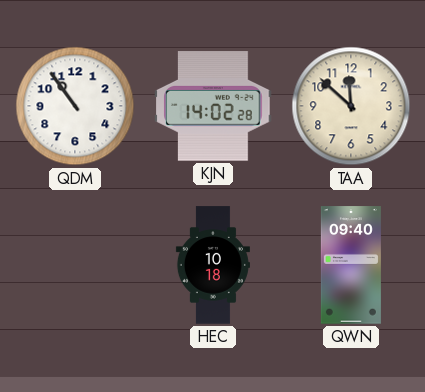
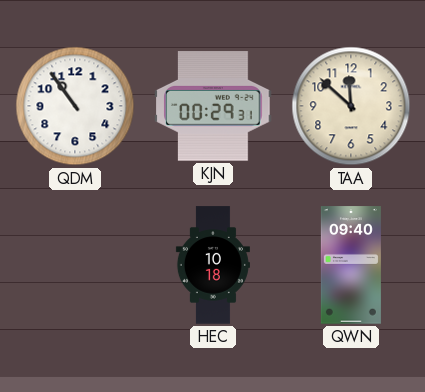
KJN: 14:02 -> 00:29
